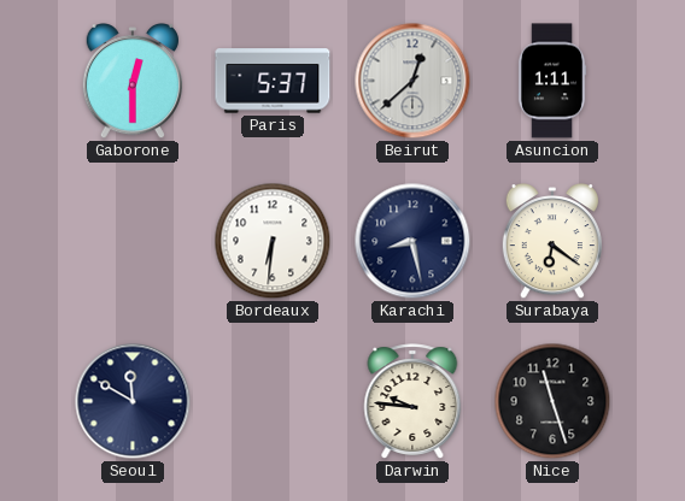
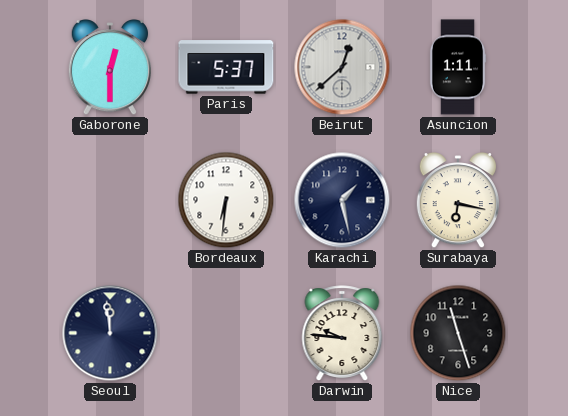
Karachi: 8:28 -> 1:28
Surabaya: 6:21 -> 6:17
Seoul: 11:50 -> 11:59
